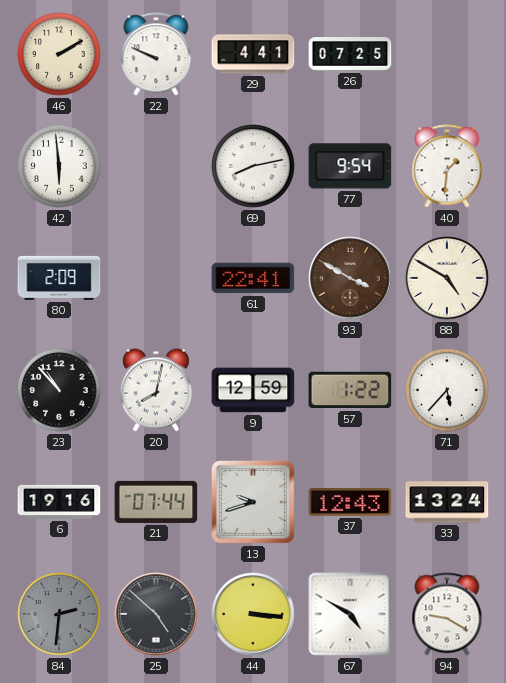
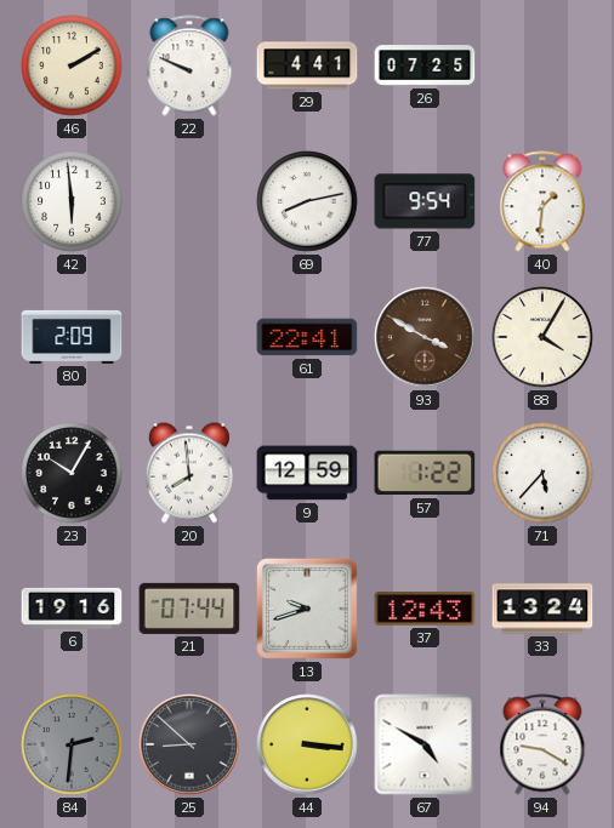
88: 4:50 -> 4:05
23: 10:53 -> 10:05
20: 8:02 -> 7:59
25: 4:52 -> 8:52
